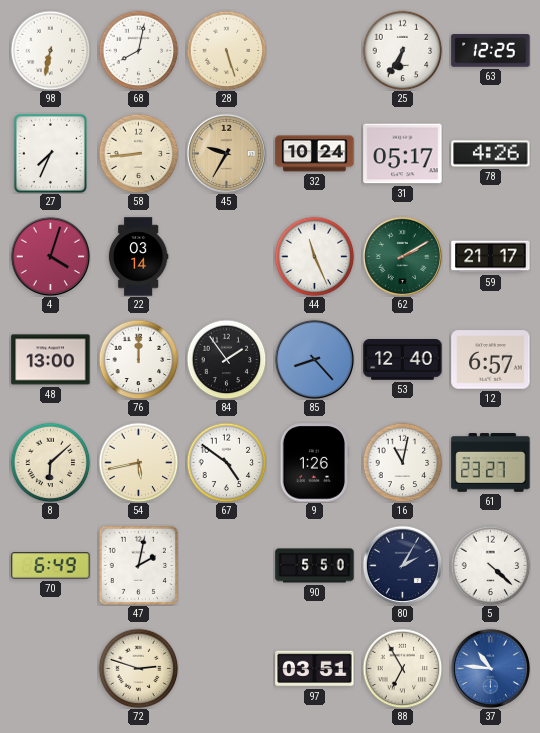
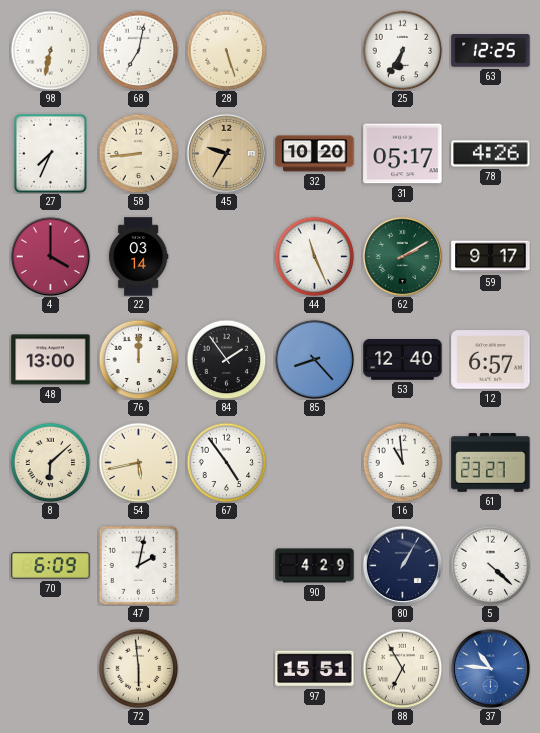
68: 8:02 -> 7:02
32: 10:24 -> 10:20
4: 4:03 -> 4:00
59: 21:17 -> 9:17
67: 4:51 -> 4:54
9: 1:26 -> none
16: 11:02 -> 10:59
70: 6:49 -> 6:09
90: 5:50 -> 4:29
80: 2:05 -> 1:05
72: 2:48 -> 5:59
97: 03:51 -> 15:51
